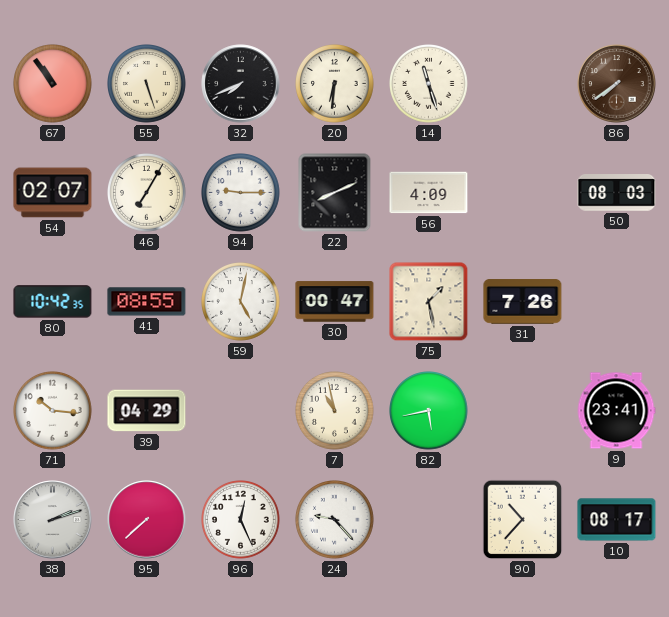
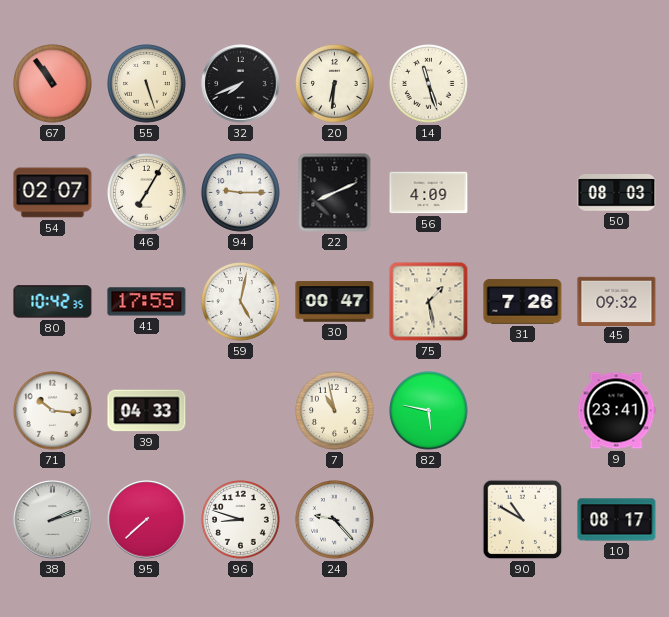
86: 7:39 -> none
41: 08:55 -> 17:55
45: none -> 09:32
39: 04:29 -> 04:33
82: 5:43 -> 5:47
96: 12:26 -> 8:48
90: 10:37 -> 10:50
